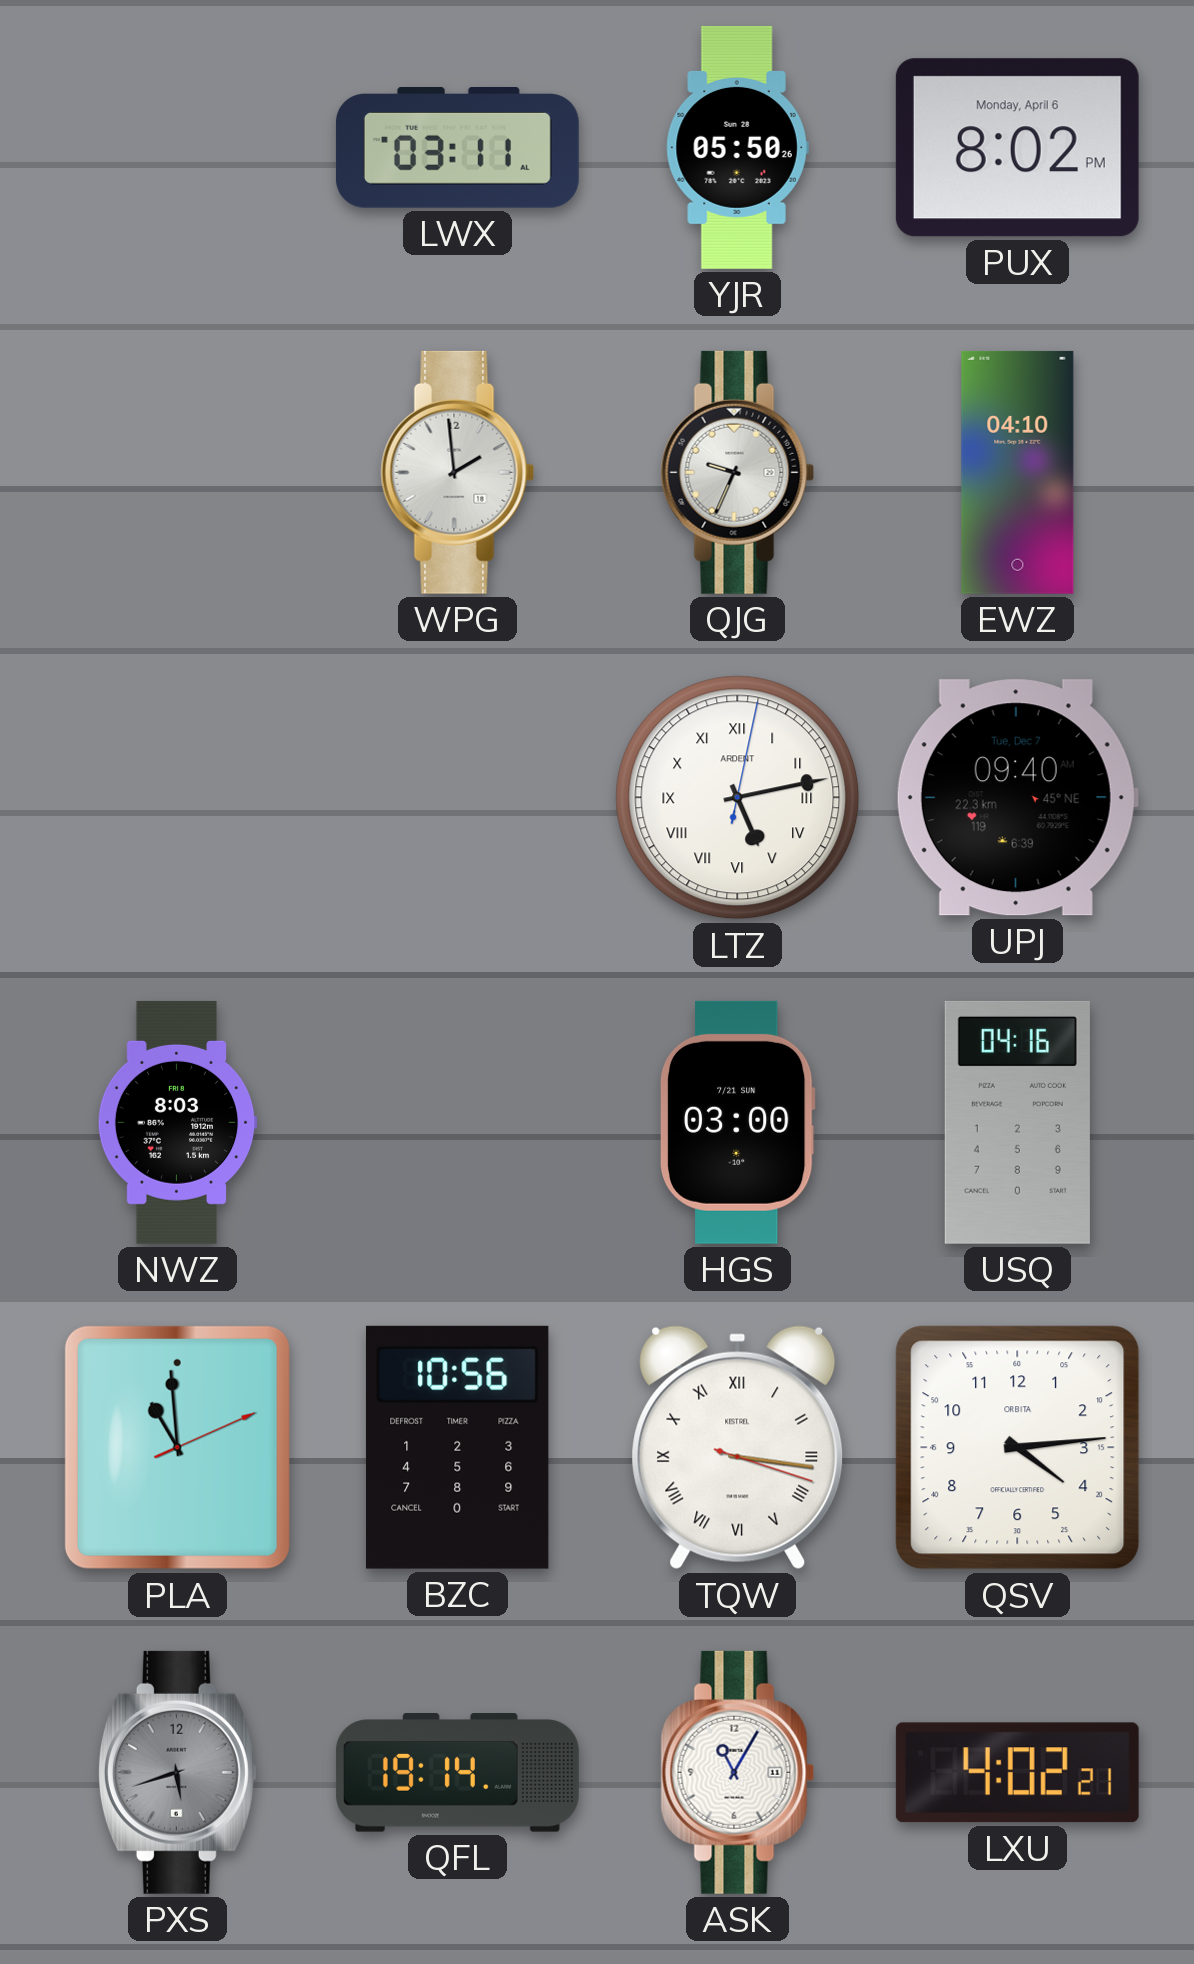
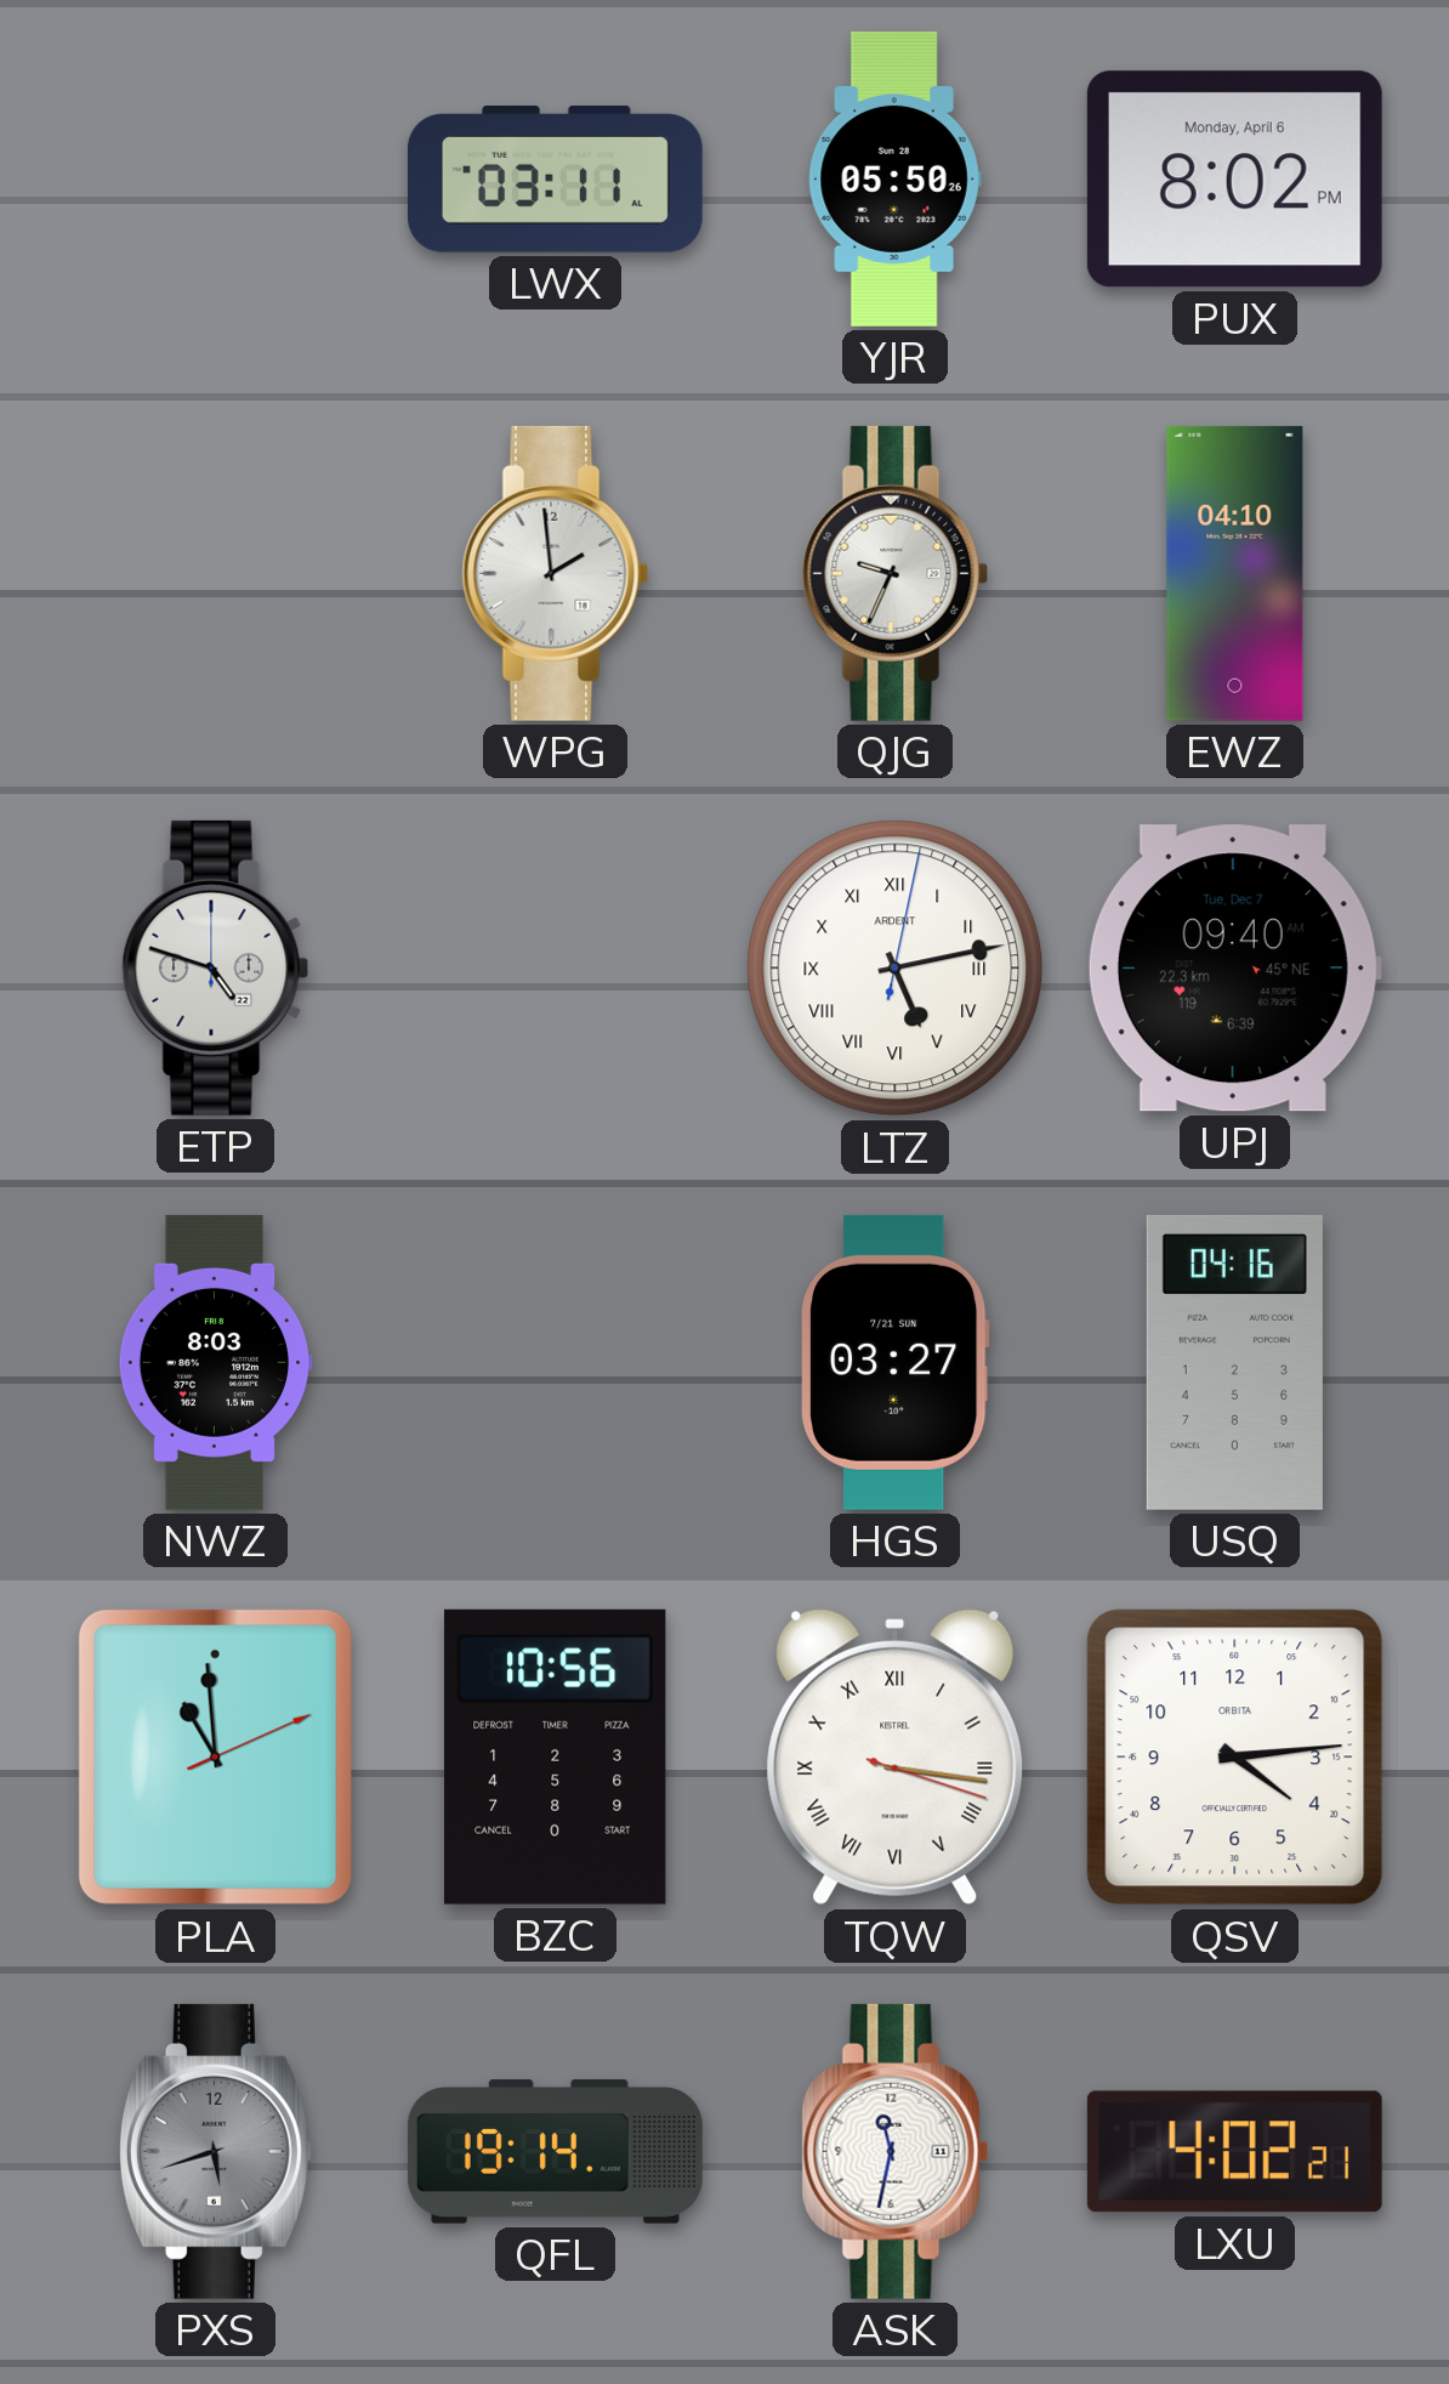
ETP: none -> 4:48
HGS: 03:00 -> 03:27
ASK: 11:05 -> 11:32
